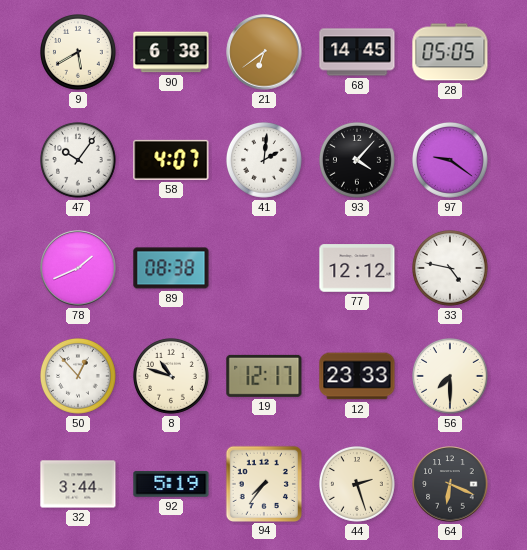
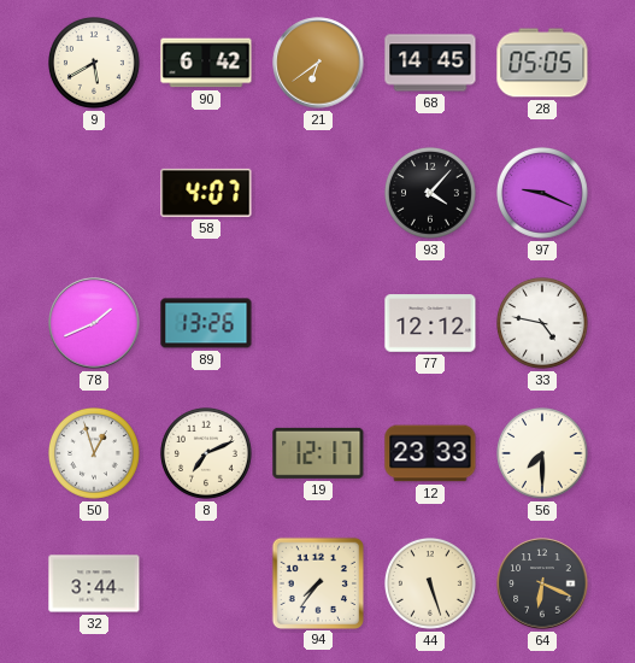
90: 6:38 -> 6:42
47: 10:06 -> none
41: 2:01 -> none
97: 9:21 -> 9:19
89: 08:38 -> 13:26
50: 12:53 -> 12:57
8: 10:48 -> 7:11
92: 5:19 -> none
44: 2:27 -> 5:27
